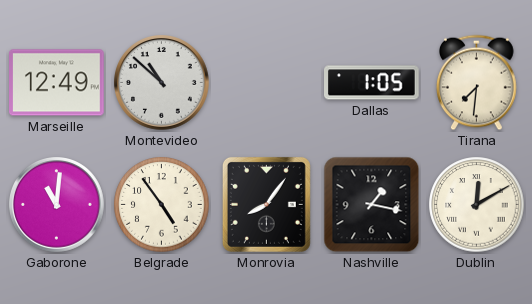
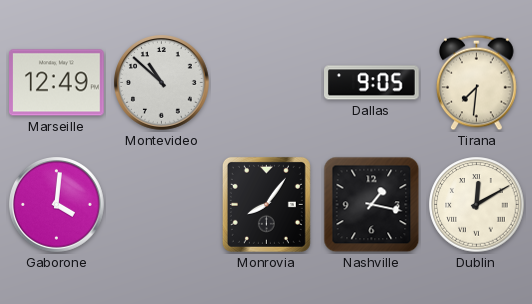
Dallas: 1:05 -> 9:05
Gaborone: 11:01 -> 4:01
Belgrade: 4:54 -> none
